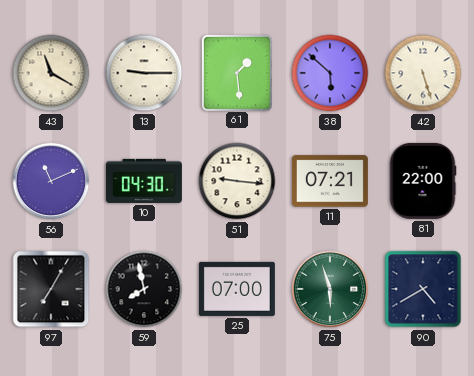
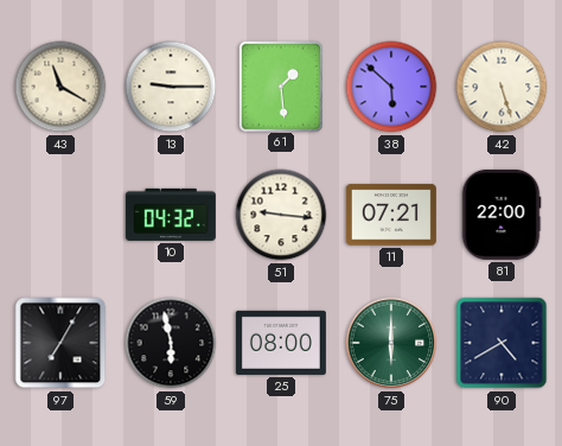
56: 11:11 -> none
10: 04:30 -> 04:32
59: 7:58 -> 5:58
25: 07:00 -> 08:00
75: 5:57 -> 6:00
